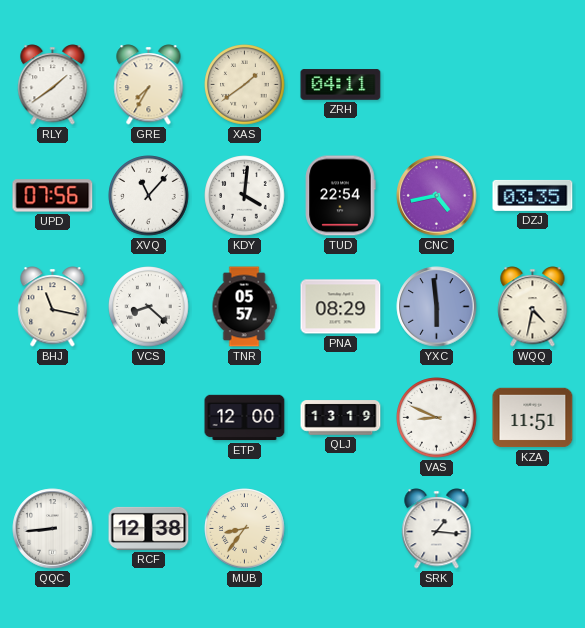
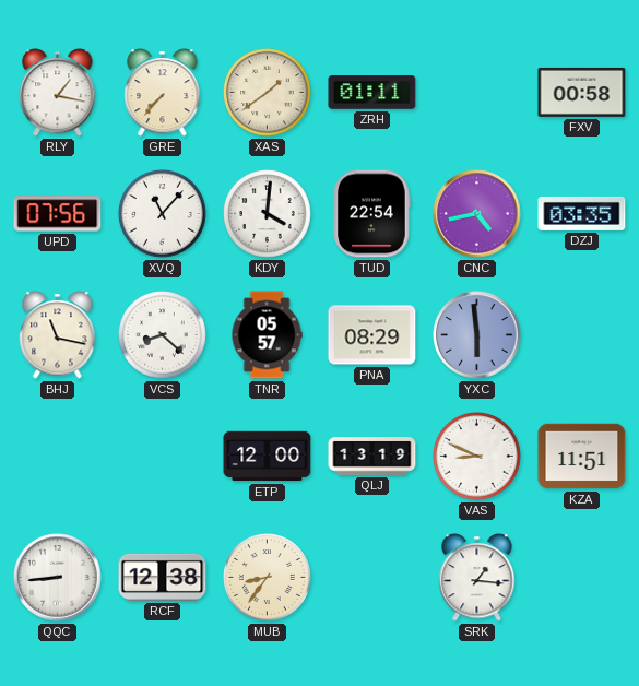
RLY: 1:39 -> 1:17
GRE: 7:35 -> 7:37
ZRH: 04:11 -> 01:11
FXV: none -> 00:58
WQQ: 4:32 -> none
